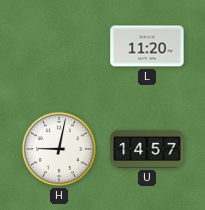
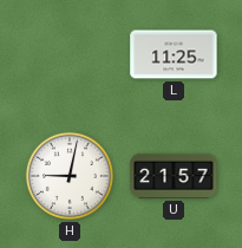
L: 11:20 -> 11:25
U: 14:57 -> 21:57
